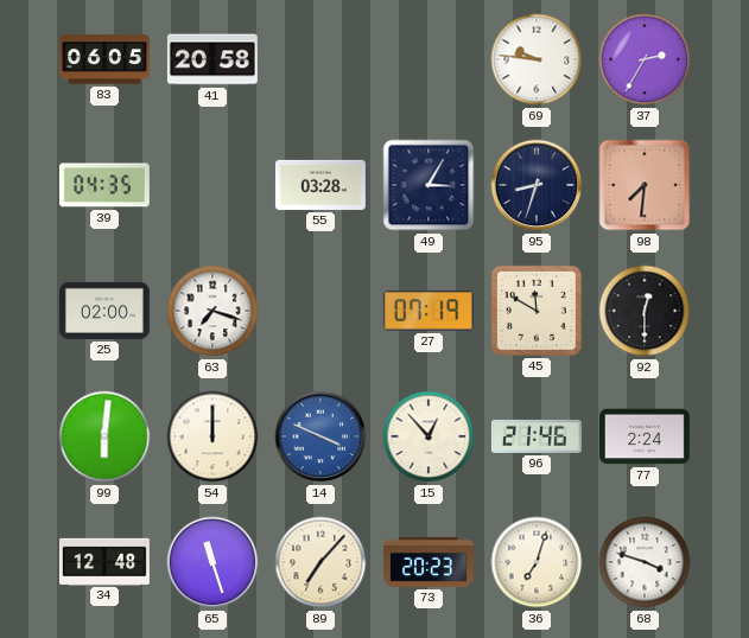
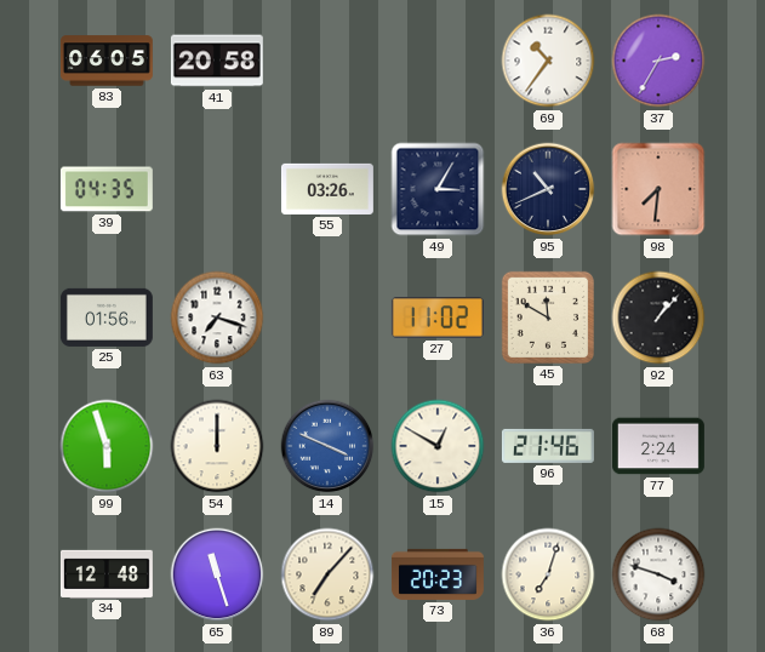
69: 9:46 -> 10:36
55: 03:28 -> 03:26
95: 8:33 -> 10:41
25: 02:00 -> 01:56
27: 07:19 -> 11:02
92: 12:30 -> 1:07
99: 6:01 -> 5:57
15: 12:53 -> 12:50
